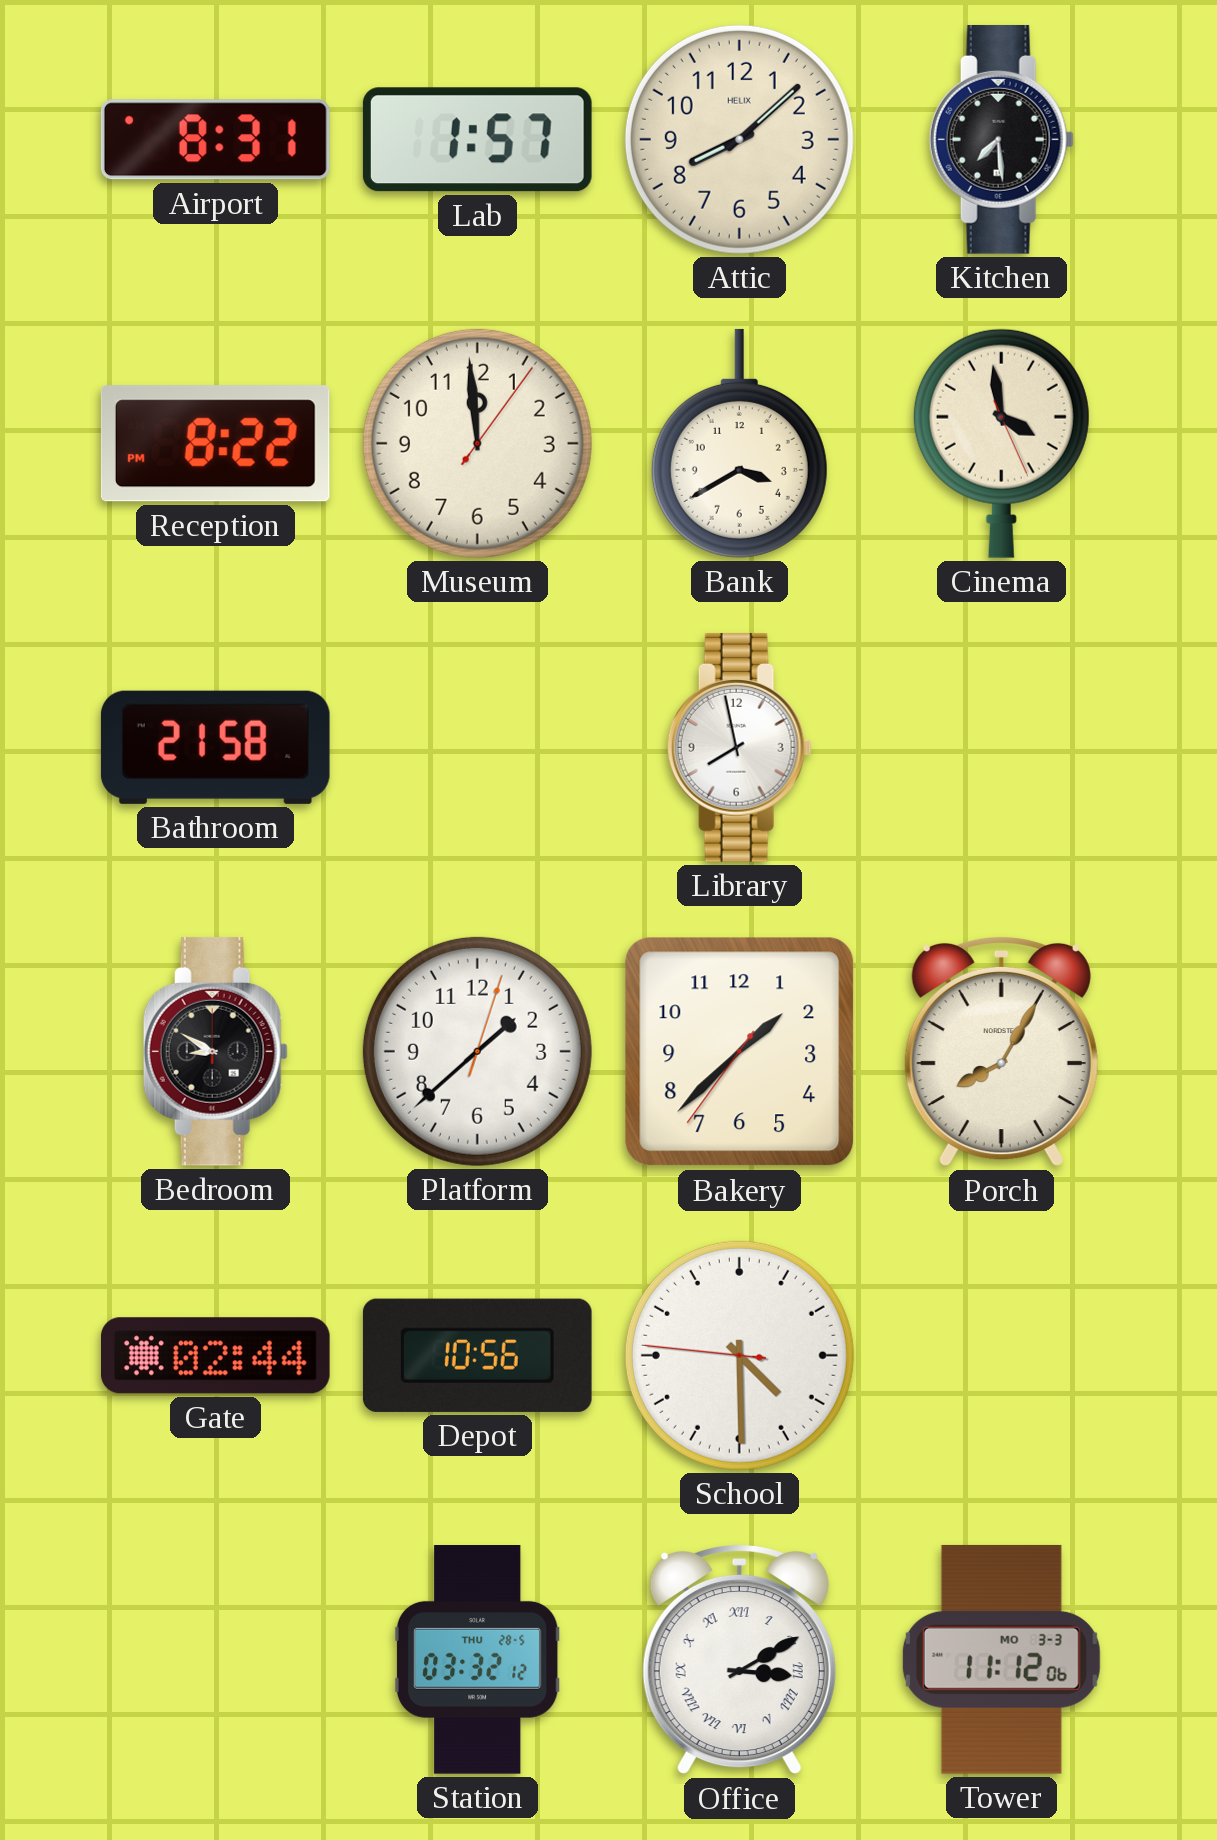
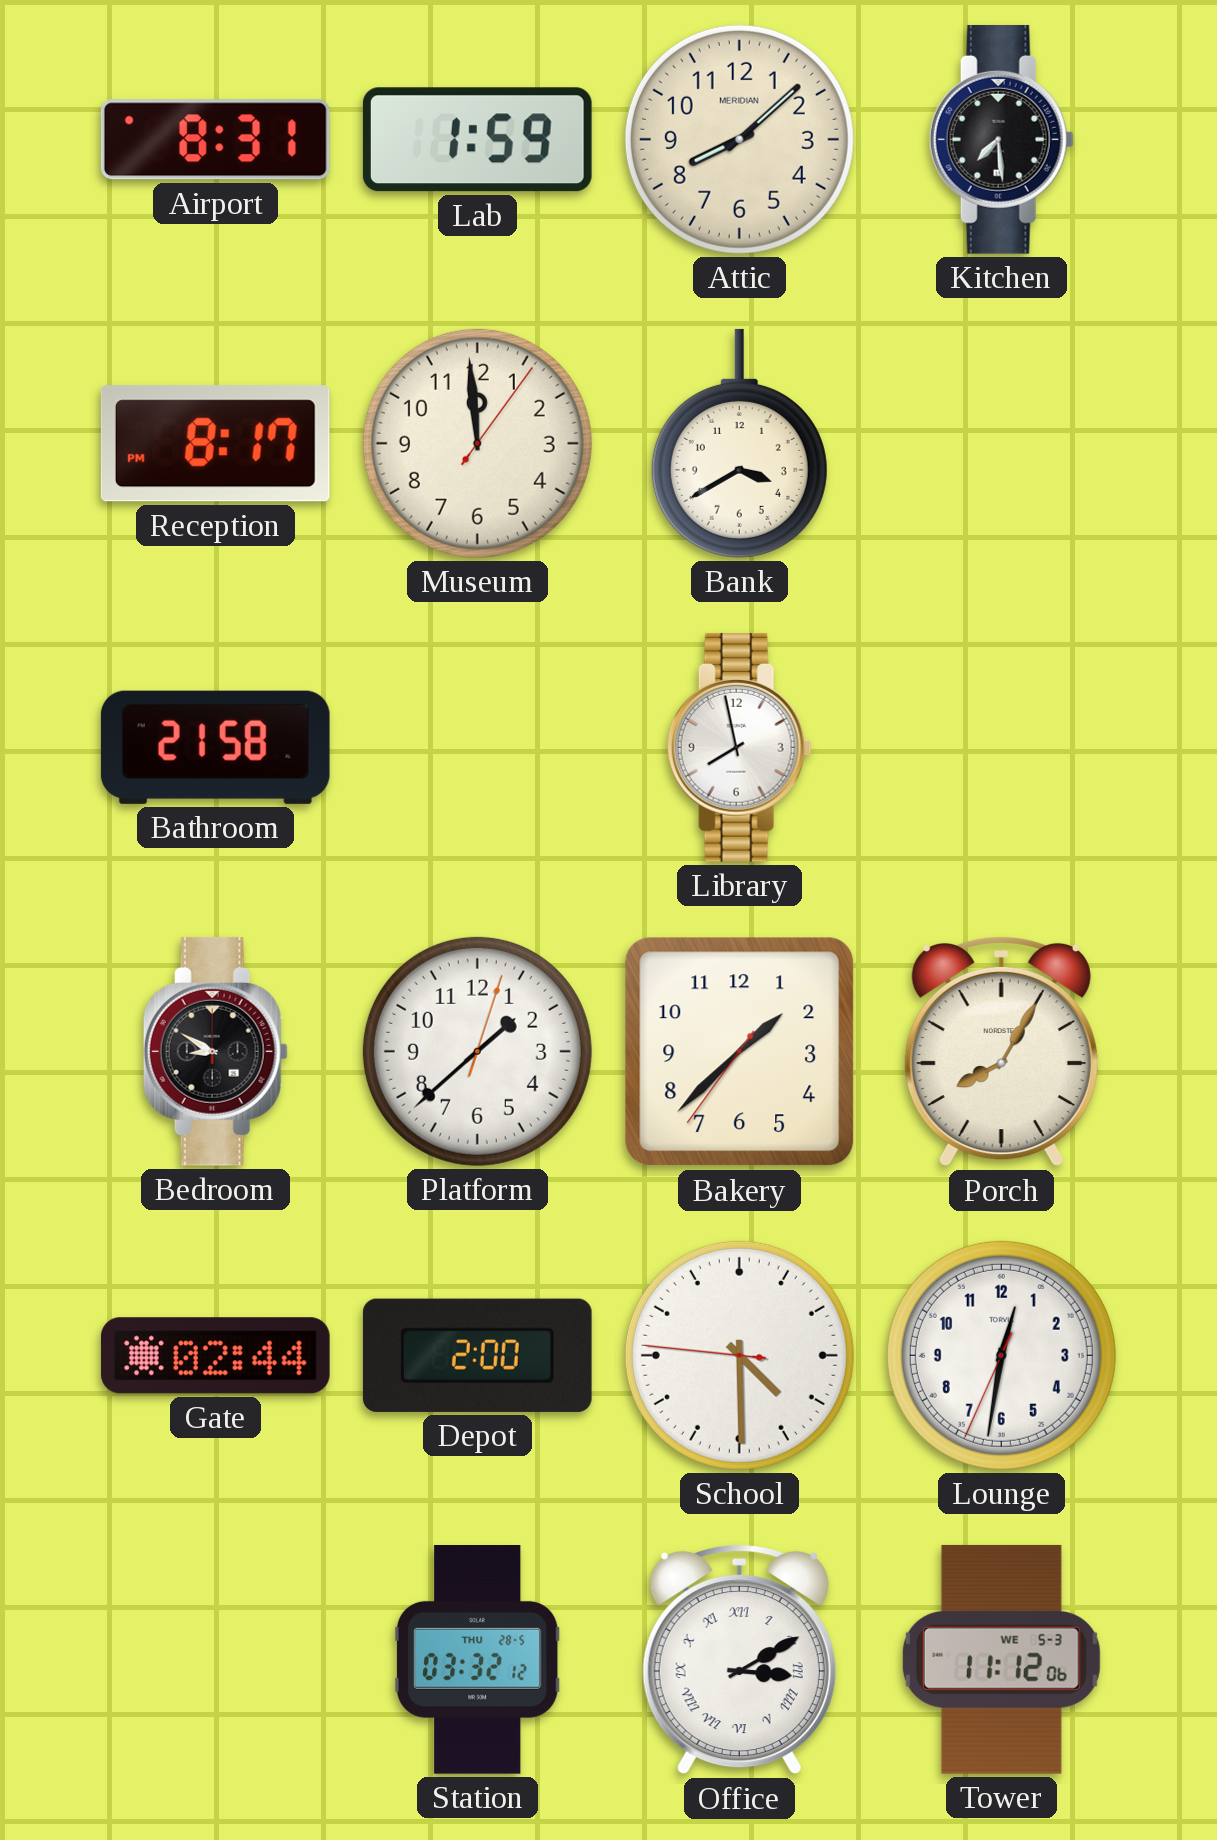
Lab: 1:57 -> 1:59
Attic brand: HELIX -> MERIDIAN
Reception: 8:22 -> 8:17
Cinema: 3:58 -> none
Depot: 10:56 -> 2:00
Lounge: none -> 12:31
Tower date: MO 3-3 -> WE 5-3
